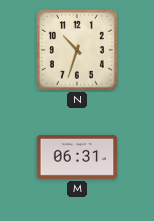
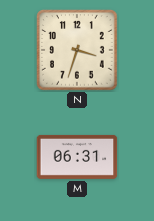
N: 10:33 -> 3:33
